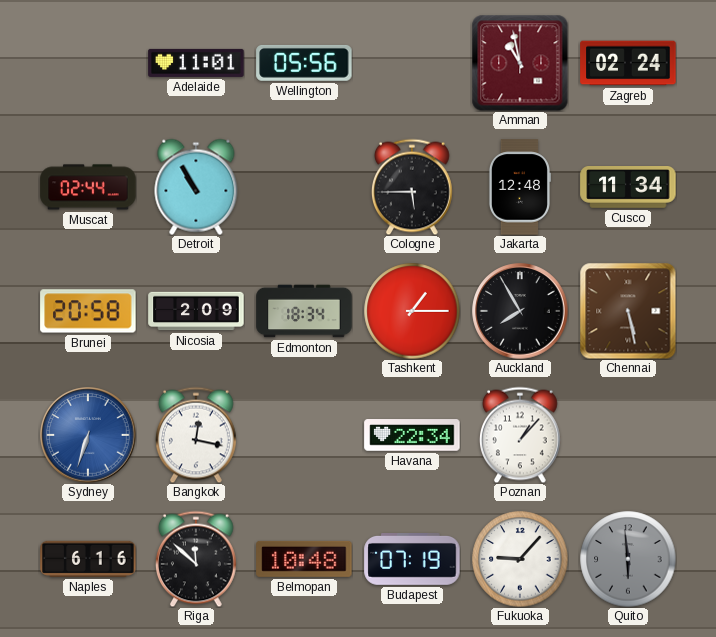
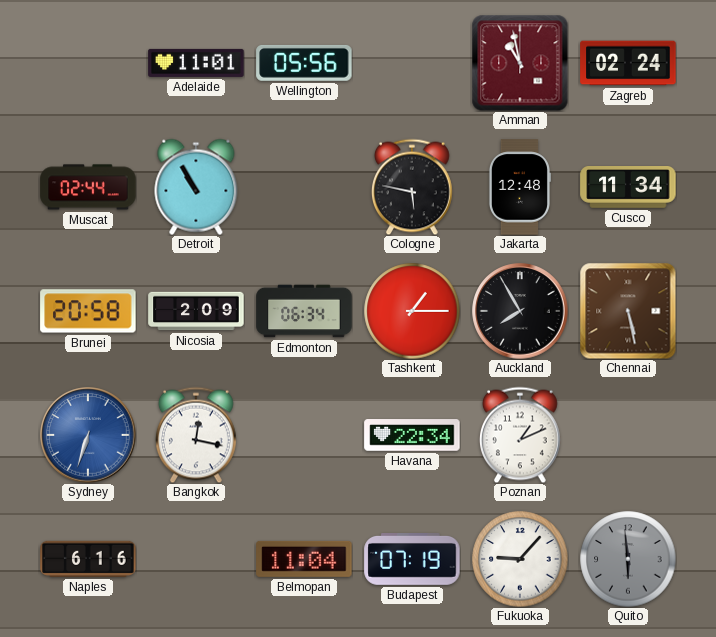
Cologne: 5:45 -> 5:47
Edmonton: 18:34 -> 06:34
Poznan: 1:07 -> 1:11
Riga: 11:52 -> none
Belmopan: 10:48 -> 11:04
